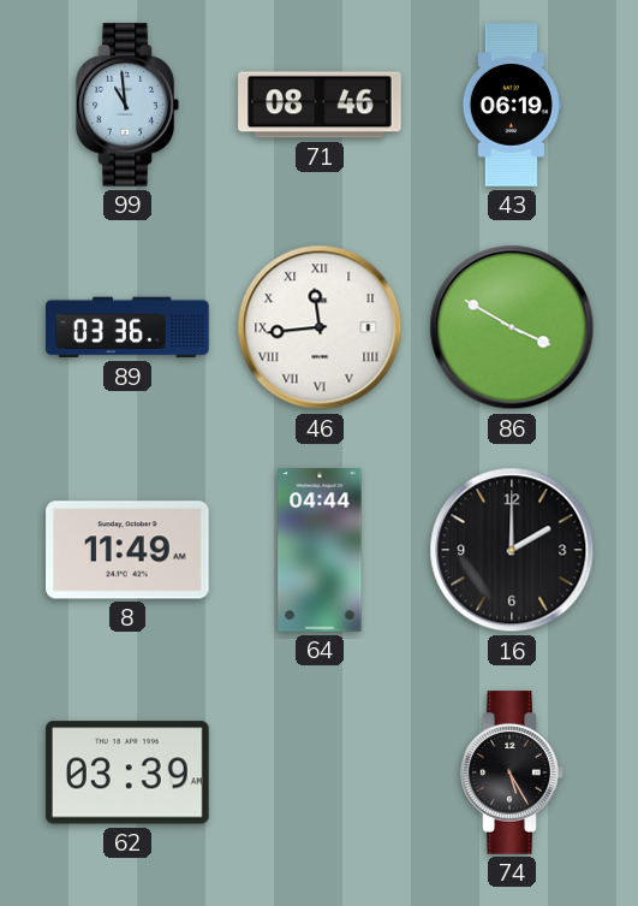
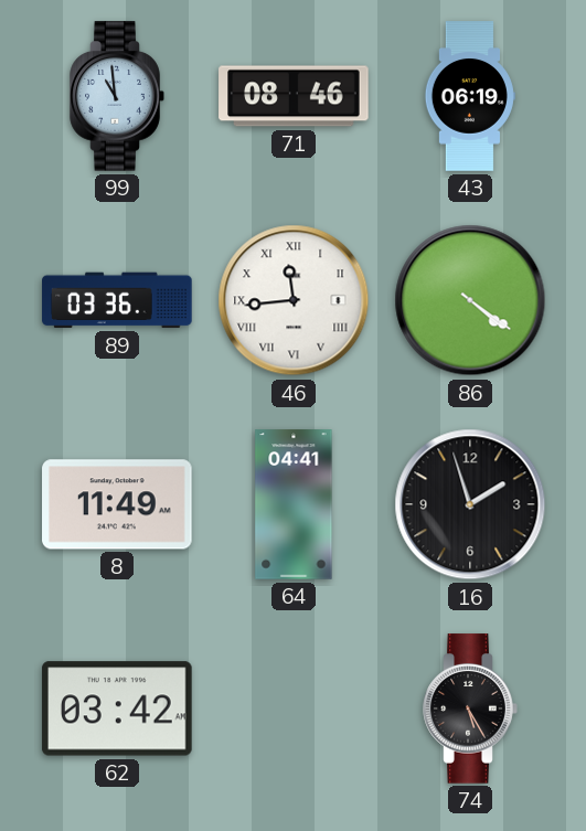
86: 3:50 -> 4:21
64: 04:44 -> 04:41
16: 2:00 -> 1:57
62: 03:39 -> 03:42
